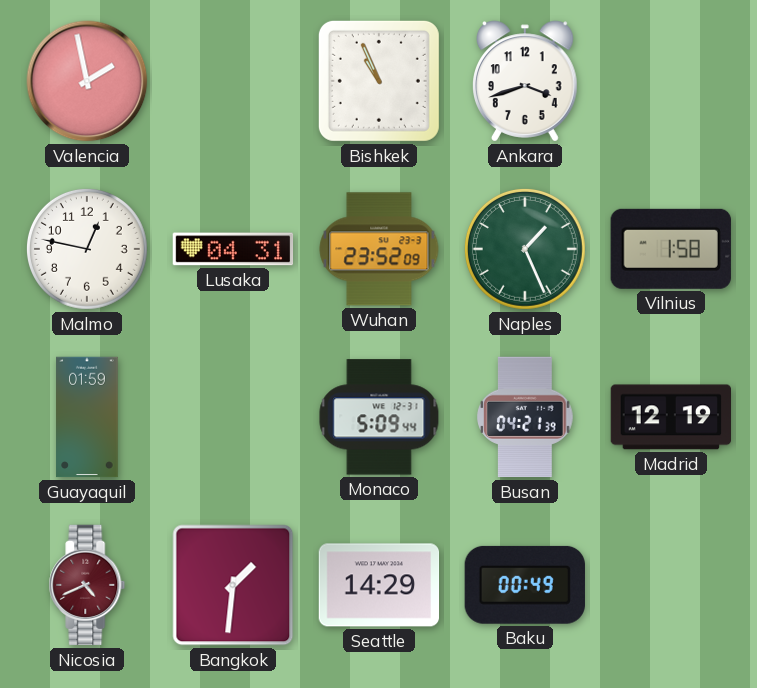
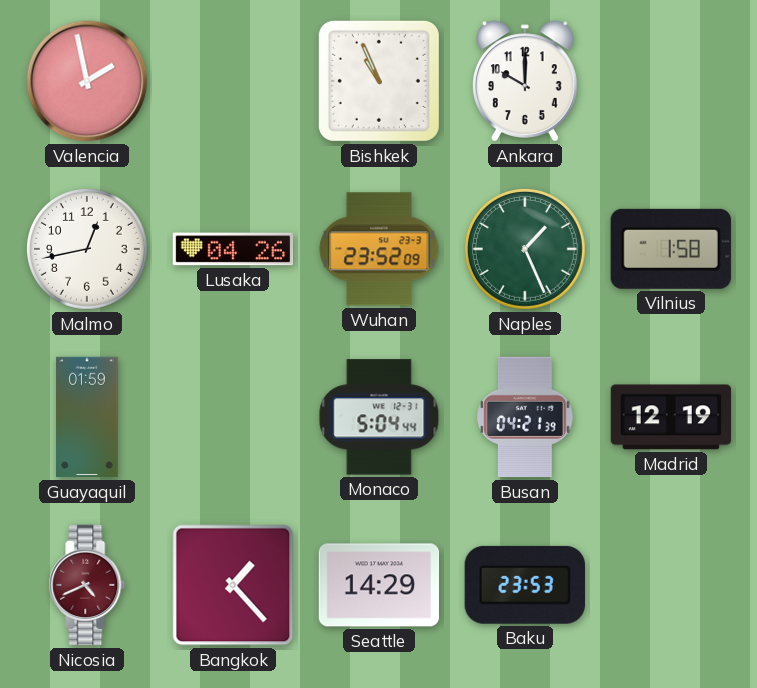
Ankara: 3:42 -> 10:00
Malmo: 12:47 -> 12:43
Lusaka: 04:31 -> 04:26
Monaco: 5:09 -> 5:04
Bangkok: 1:31 -> 1:23
Baku: 00:49 -> 23:53
